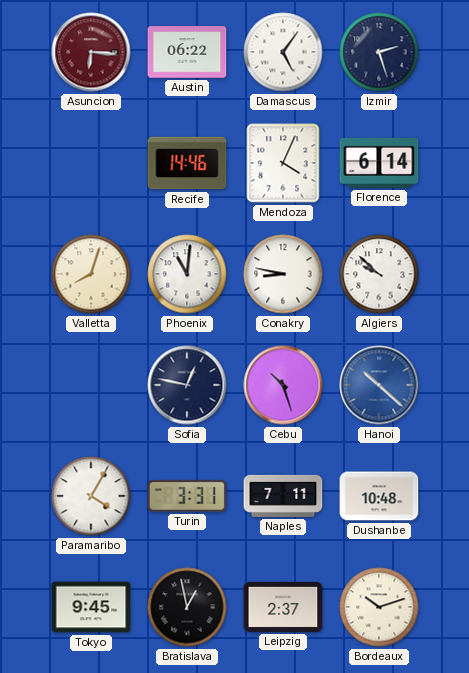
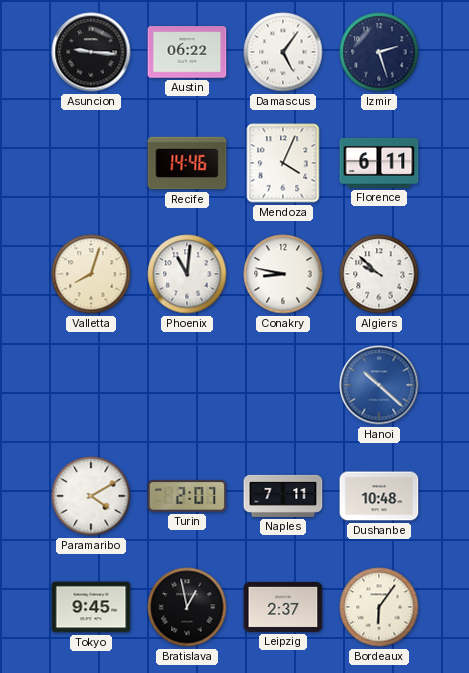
Asuncion: 6:16 -> 9:16
Asuncion dial: burgundy -> black
Florence: 6:14 -> 6:11
Sofia: 12:47 -> none
Cebu: 10:27 -> none
Paramaribo: 4:05 -> 4:10
Turin: 3:31 -> 2:07
Bordeaux: 10:12 -> 6:06
